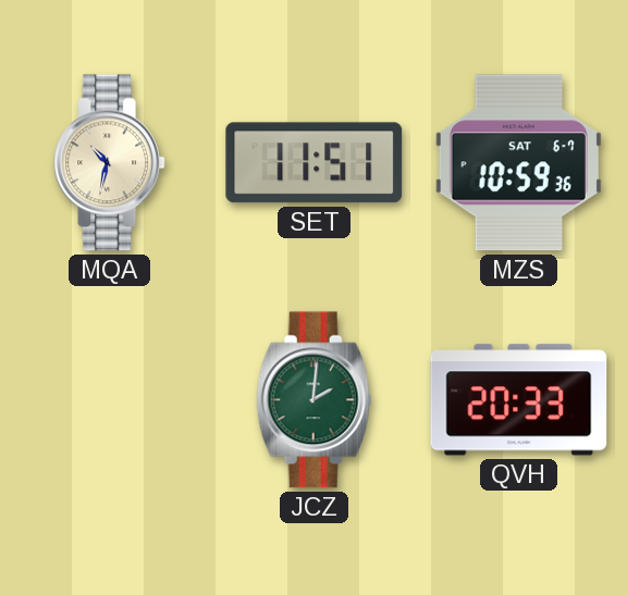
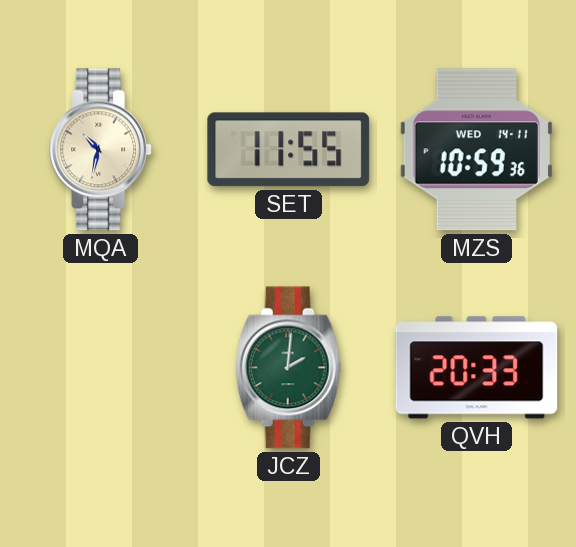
SET: 11:51 -> 11:55
MZS date: SAT 6-7 -> WED 14-11
